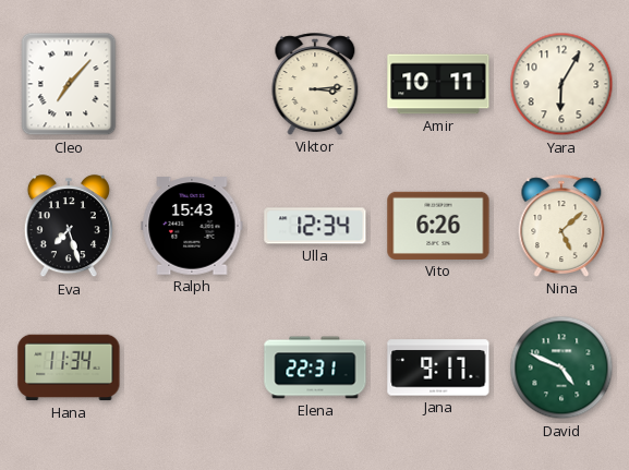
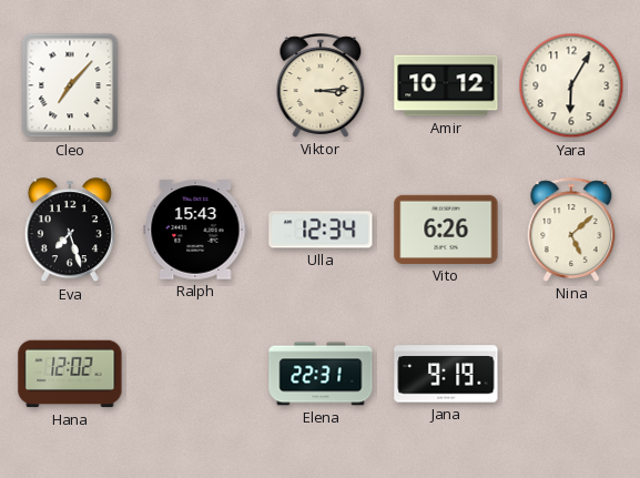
Amir: 10:11 -> 10:12
Hana: 11:34 -> 12:02
Jana: 9:17 -> 9:19
David: 4:49 -> none
